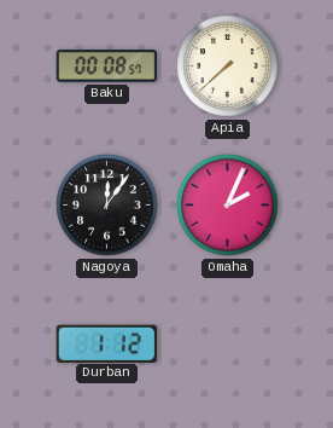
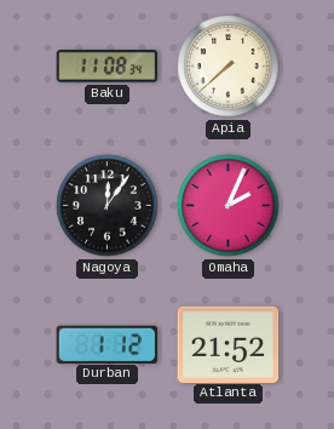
Baku: 00:08 -> 11:08
Atlanta: none -> 21:52
